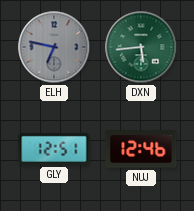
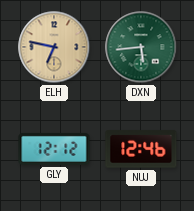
ELH dial: grey -> champagne
GLY: 12:51 -> 12:12
